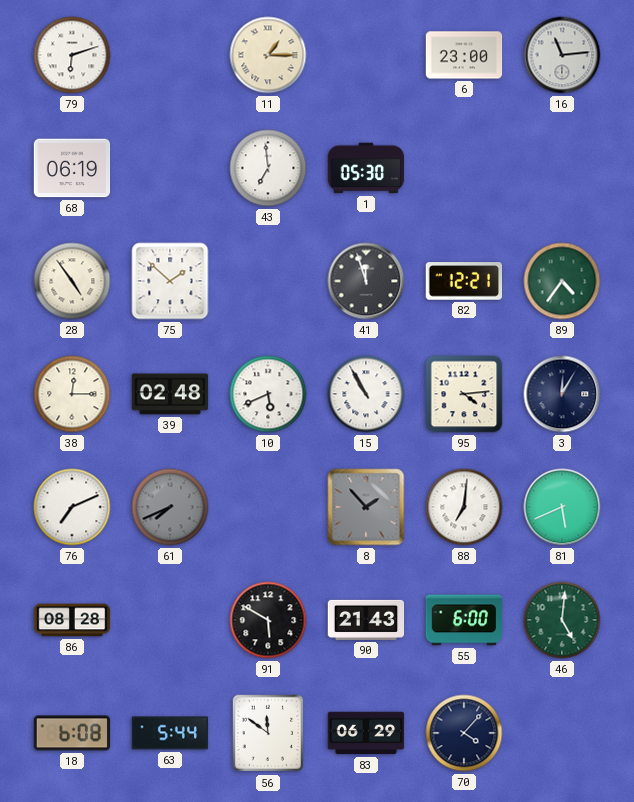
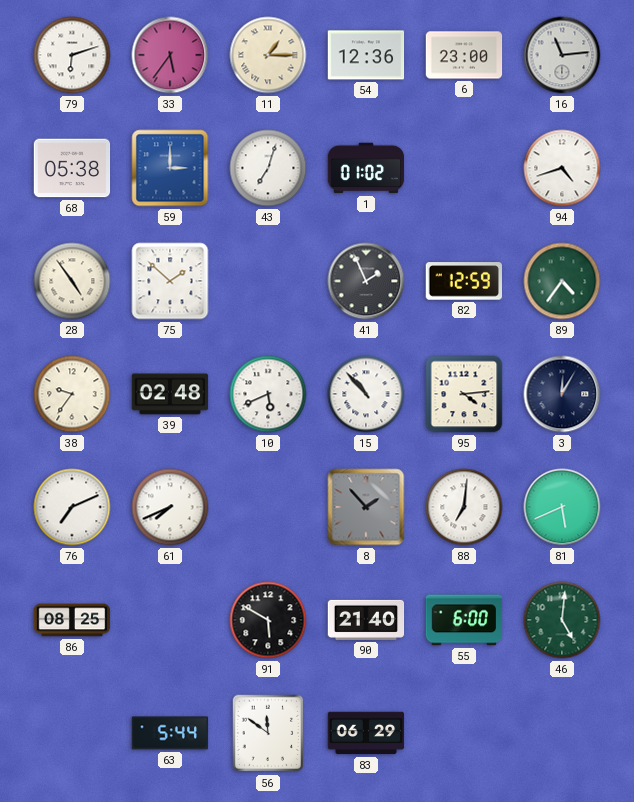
33: none -> 5:36
54: none -> 12:36
68: 06:19 -> 05:38
59: none -> 3:00
43: 6:59 -> 7:03
1: 05:30 -> 01:02
94: none -> 4:42
41: 11:57 -> 1:56
82: 12:21 -> 12:59
38: 12:15 -> 9:36
15: 10:55 -> 10:53
61 dial: grey -> white
86: 08:28 -> 08:25
90: 21:43 -> 21:40
18: 6:08 -> none
70: 4:07 -> none
